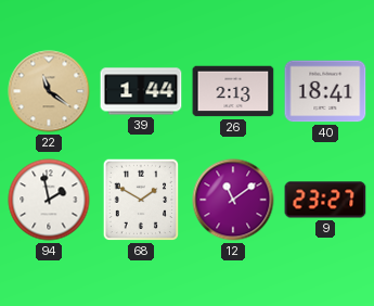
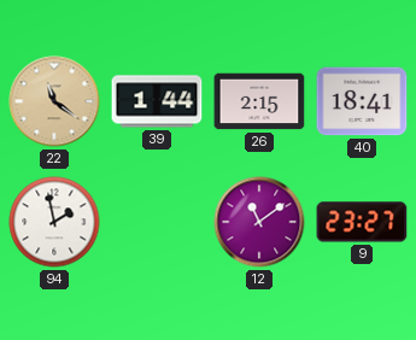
26: 2:13 -> 2:15
68: 1:50 -> none
